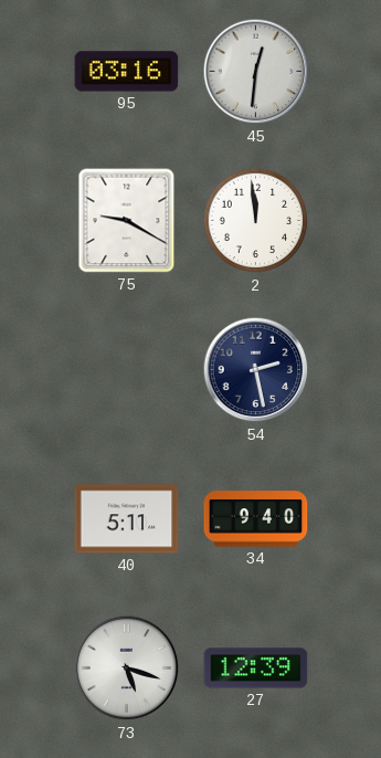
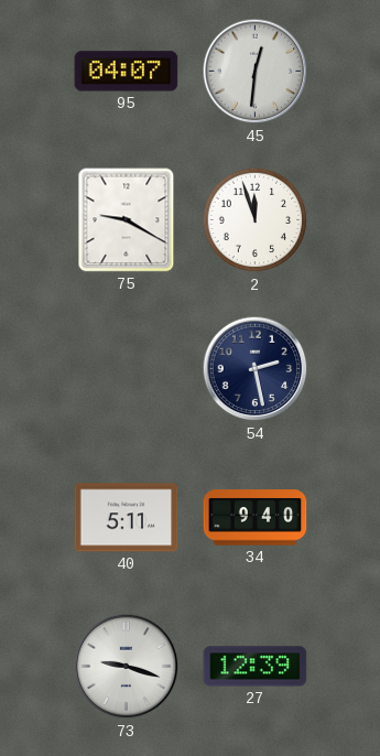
95: 03:16 -> 04:07
2: 11:59 -> 11:57
73: 5:18 -> 9:18
